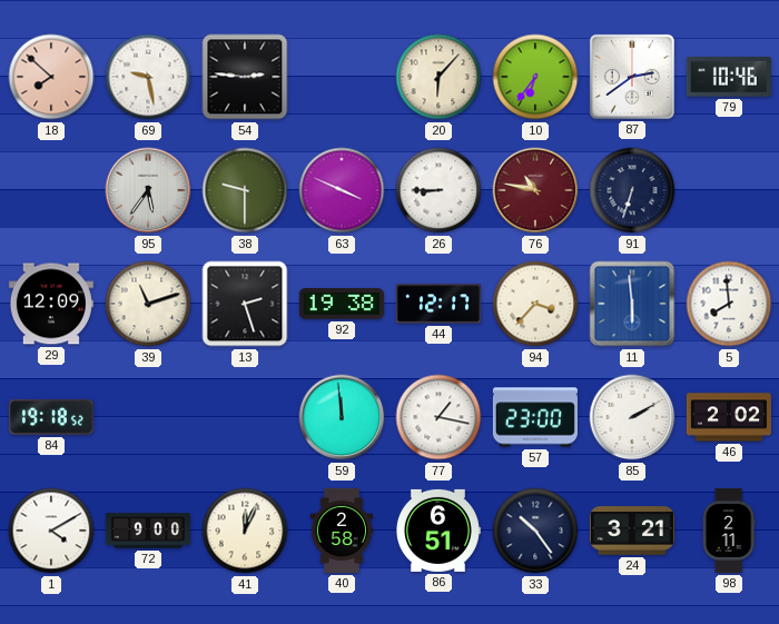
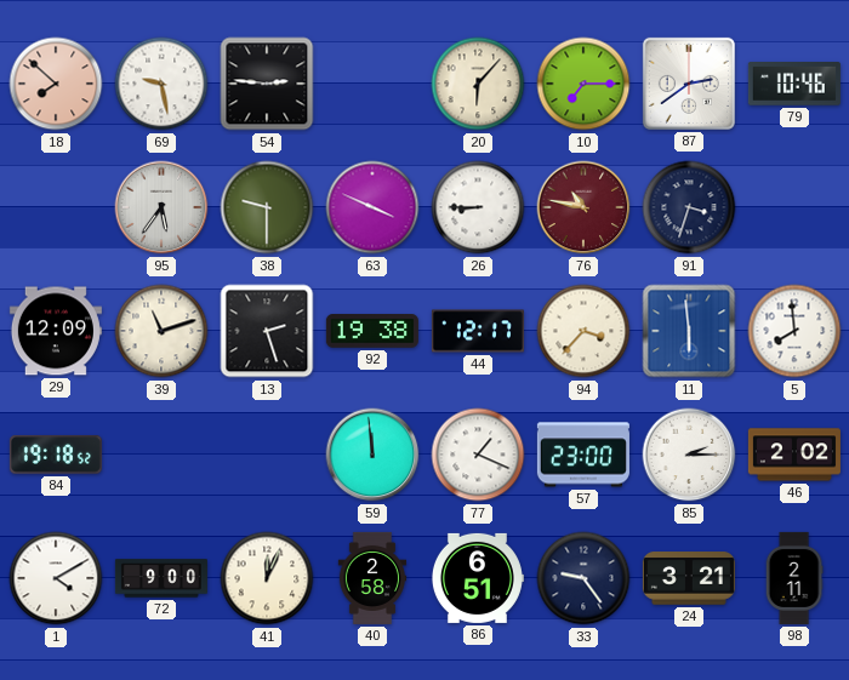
10: 6:36 -> 7:15
91: 6:33 -> 3:33
77: 1:17 -> 1:19
85: 2:10 -> 2:15
33: 10:24 -> 9:24
